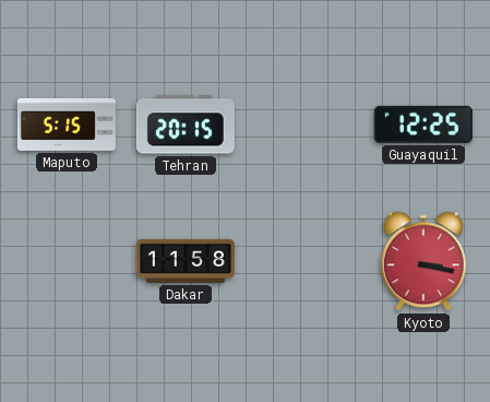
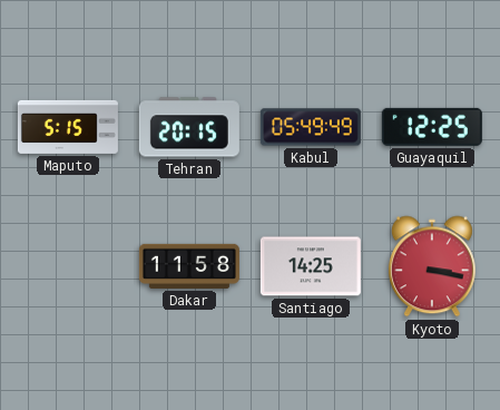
Kabul: none -> 05:49
Santiago: none -> 14:25
